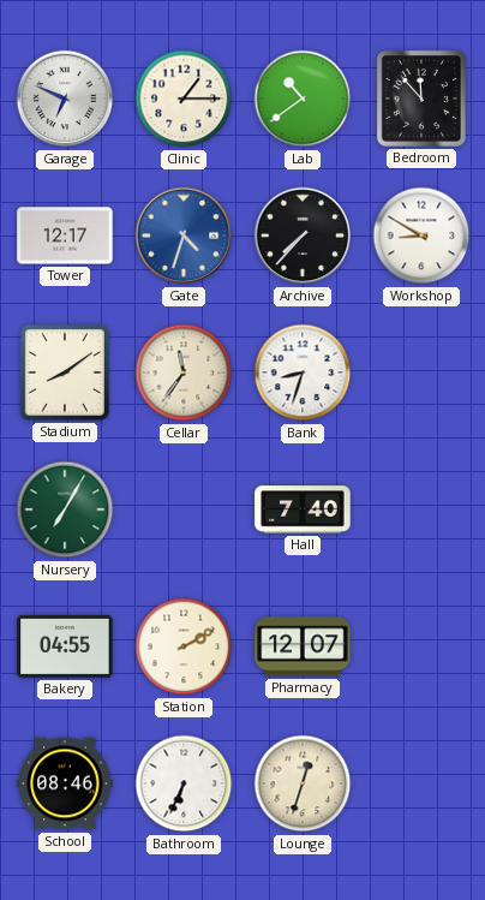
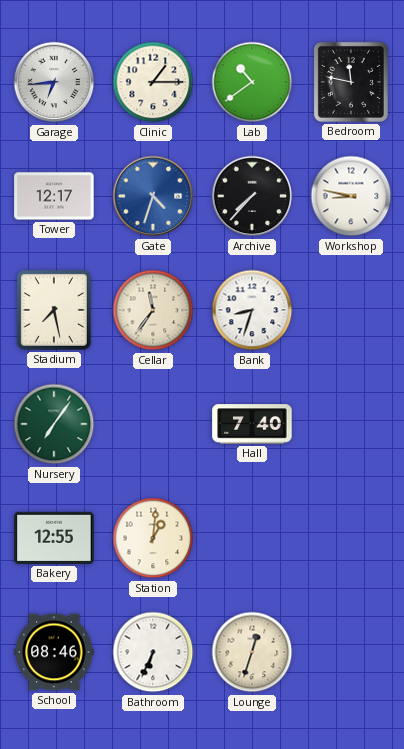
Garage: 6:49 -> 6:44
Bedroom: 11:53 -> 11:47
Workshop: 8:50 -> 8:47
Stadium: 8:09 -> 7:28
Nursery: 7:05 -> 7:06
Bakery: 04:55 -> 12:55
Station: 2:10 -> 1:01
Pharmacy: 12:07 -> none
